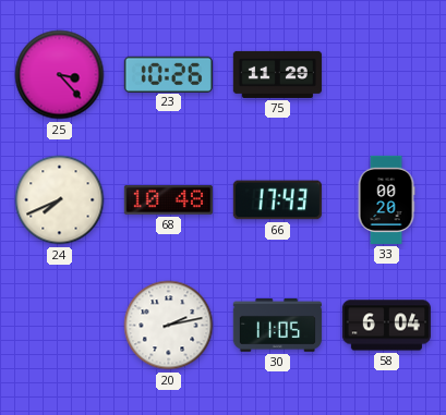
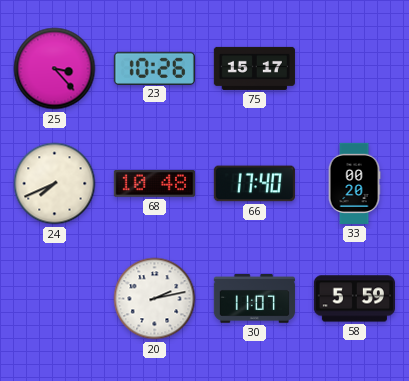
75: 11:29 -> 15:17
66: 17:43 -> 17:40
30: 11:05 -> 11:07
58: 6:04 -> 5:59
